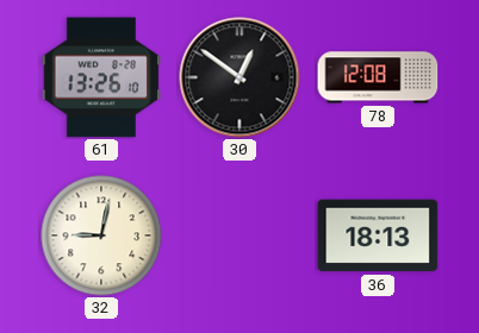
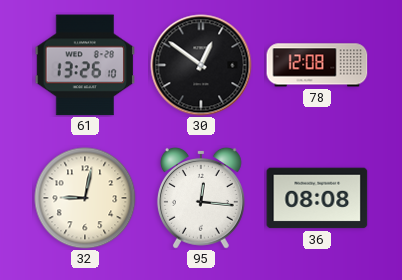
95: none -> 12:16
36: 18:13 -> 08:08
